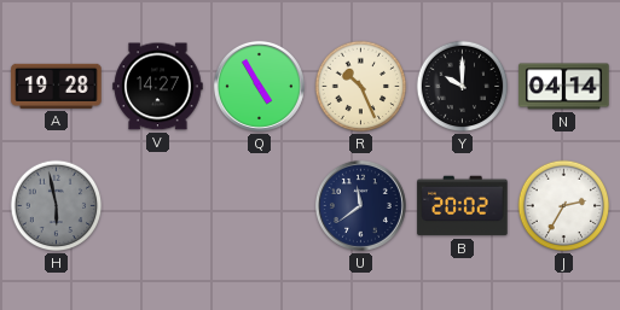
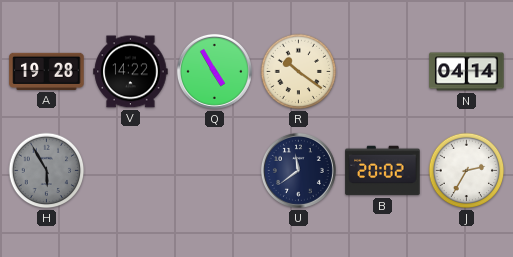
V: 14:27 -> 14:22
R: 10:26 -> 10:21
Y: 10:00 -> none
H: 5:58 -> 5:55
